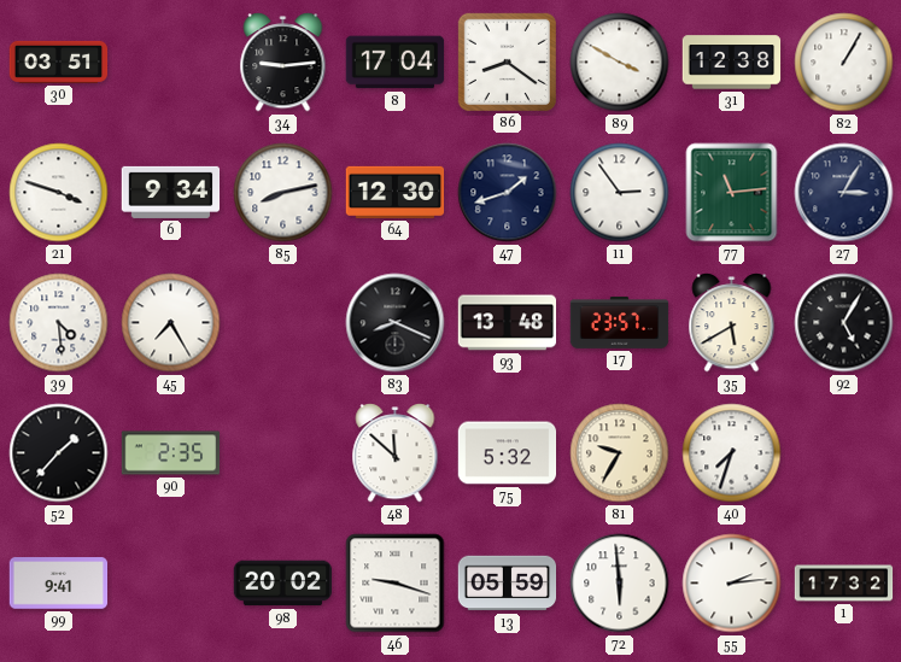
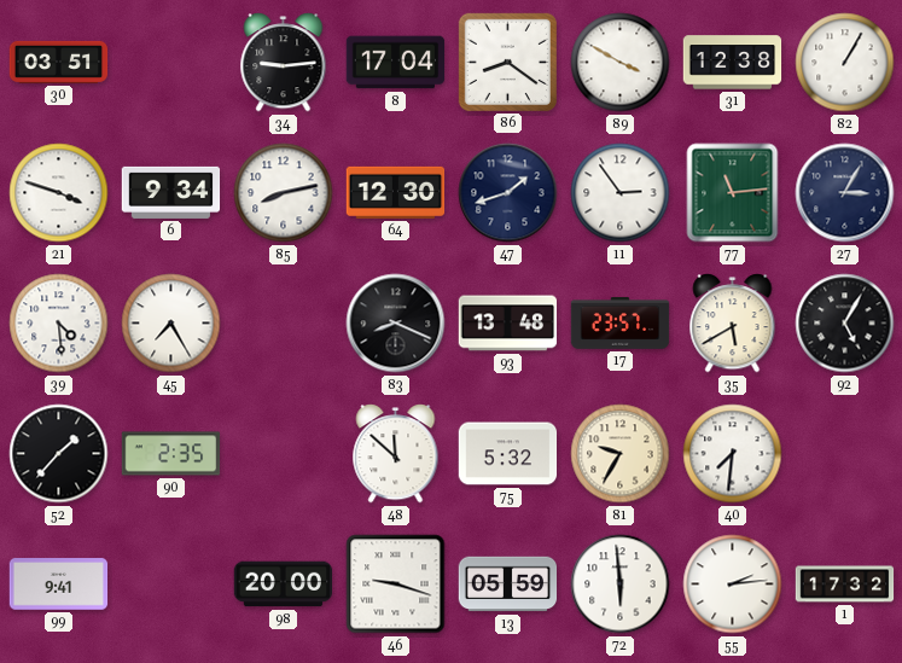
40: 7:33 -> 7:31
98: 20:02 -> 20:00
